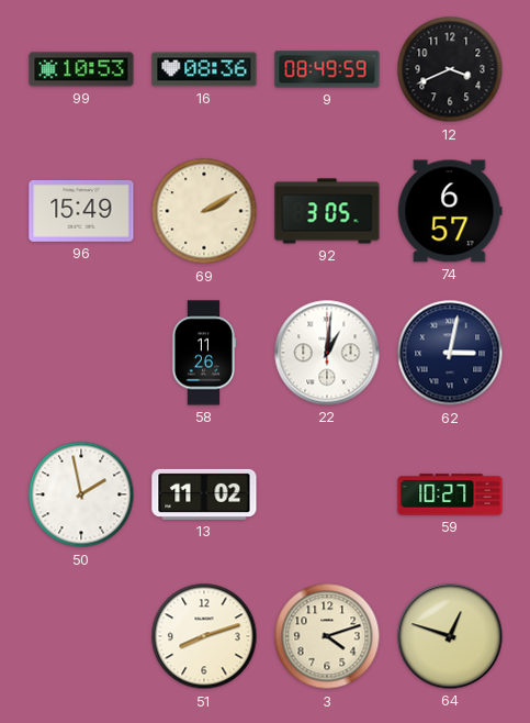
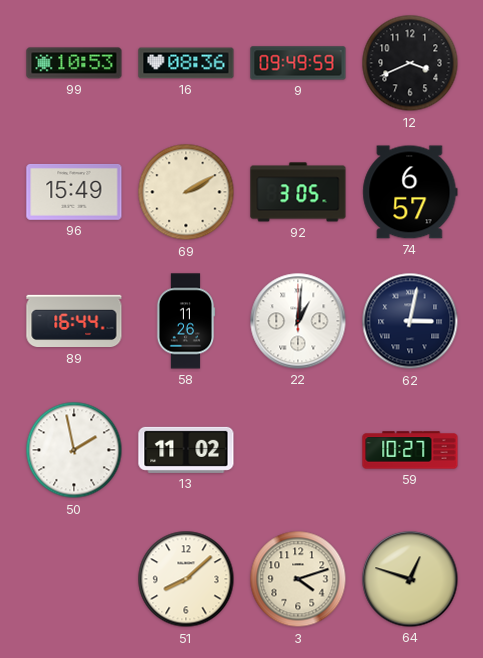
9: 08:49 -> 09:49
89: none -> 16:44
51: 8:12 -> 8:08
